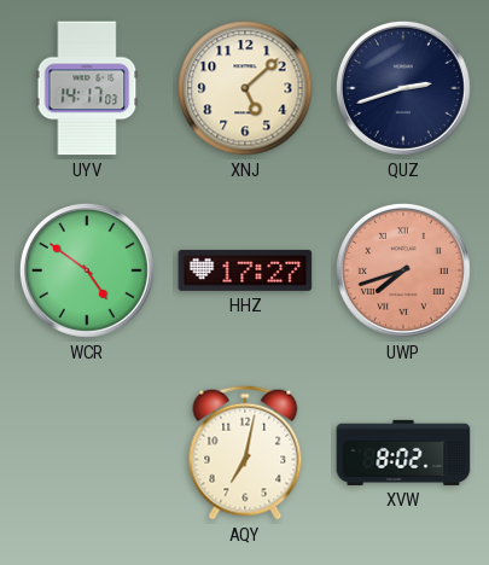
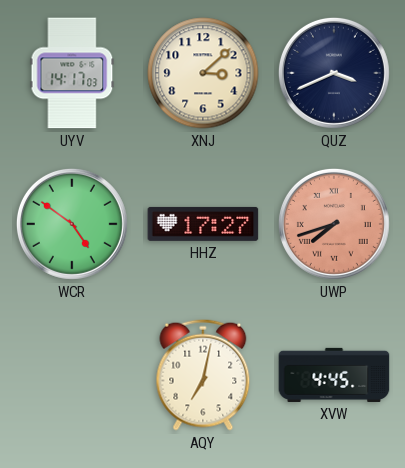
XNJ: 5:08 -> 3:08
QUZ: 2:42 -> 3:41
XVW: 8:02 -> 4:45
